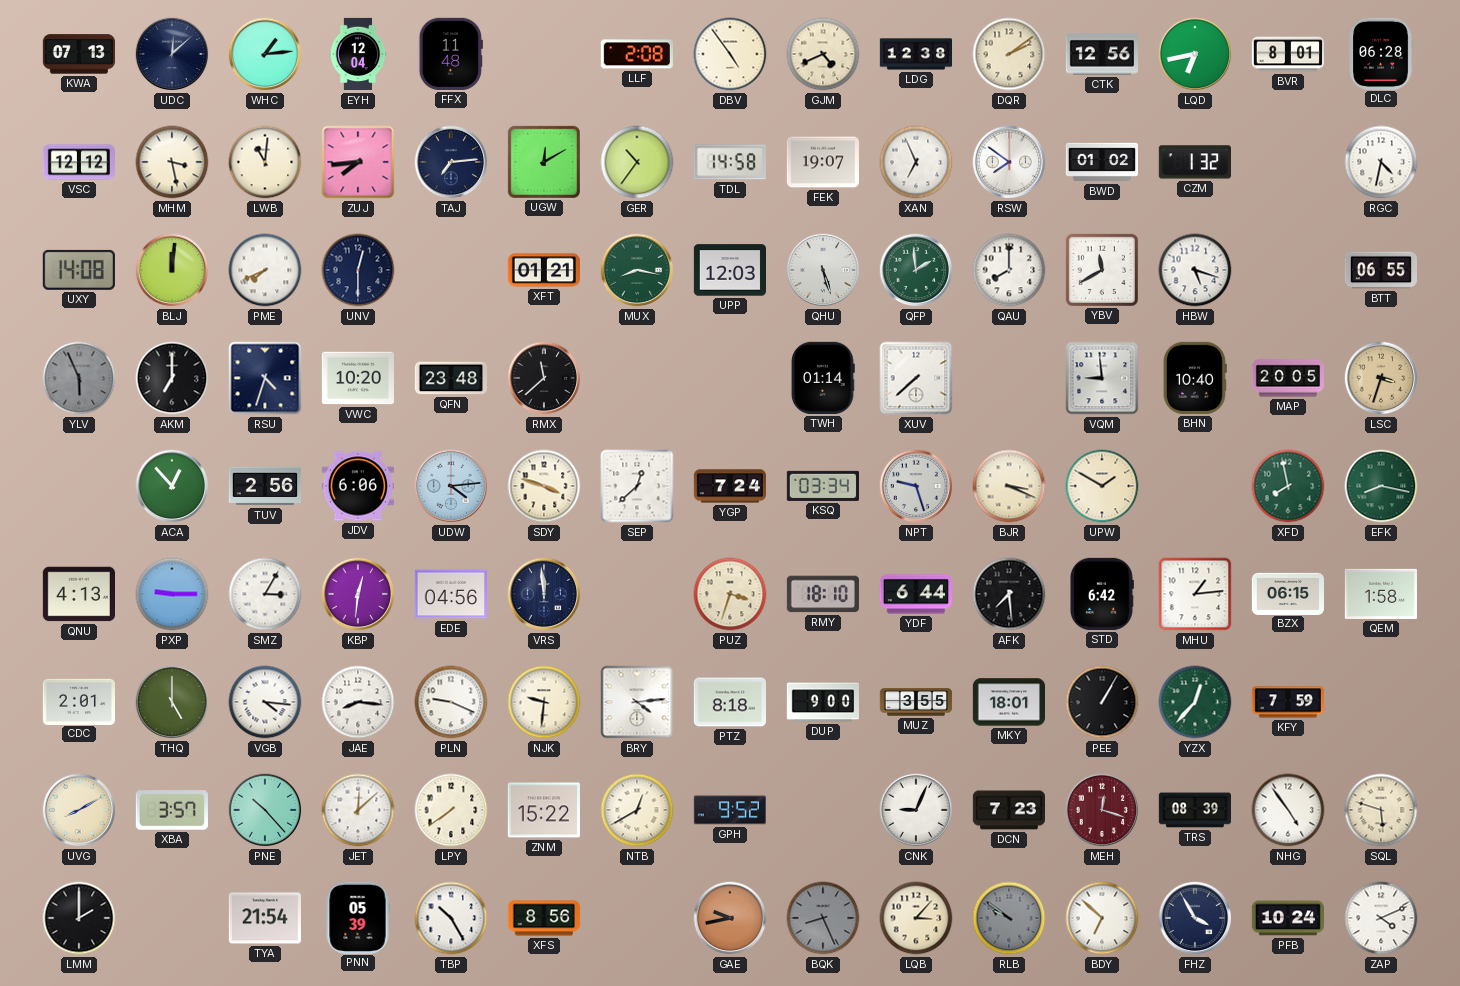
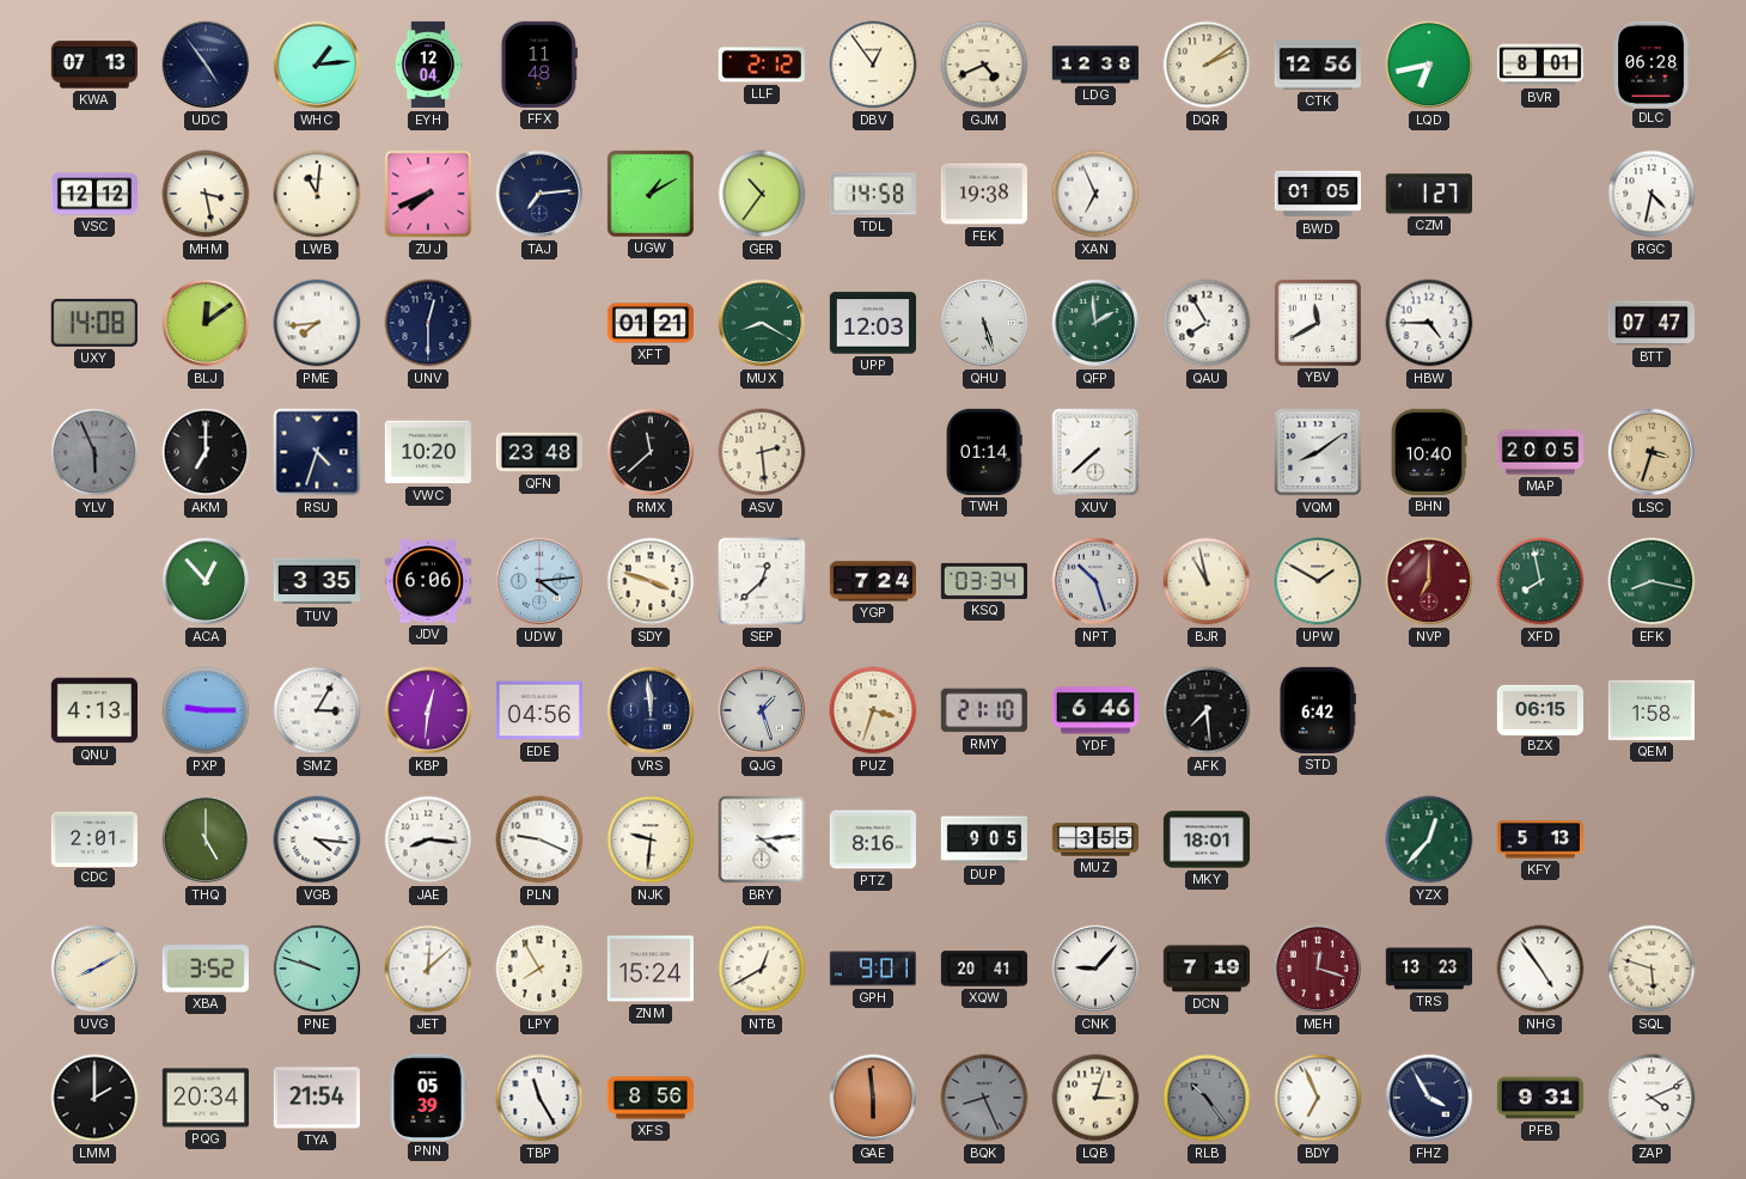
UDC: 12:08 -> 4:54
LLF: 2:08 -> 2:12
DBV: 4:54 -> 12:54
ZUJ: 7:44 -> 7:41
UGW: 12:10 -> 1:10
FEK: 19:07 -> 19:38
RSW: 7:51 -> none
BWD: 01:02 -> 01:05
CZM: 1:32 -> 1:27
BLJ: 12:01 -> 12:09
PME: 7:41 -> 7:44
MUX: 8:17 -> 8:20
QAU: 8:00 -> 7:55
HBW: 5:18 -> 4:45
BTT: 06:55 -> 07:47
ASV: none -> 2:29
VQM: 8:59 -> 8:09
TUV: 2:56 -> 3:35
NPT: 9:27 -> 10:27
BJR: 3:19 -> 10:58
NVP: none -> 7:00
QJG: none -> 1:27
RMY: 18:10 -> 21:10
YDF: 6:44 -> 6:46
MHU: 1:14 -> none
PTZ: 8:18 -> 8:16
DUP: 9:00 -> 9:05
PEE: 1:05 -> none
KFY: 7:59 -> 5:13
XBA: 3:57 -> 3:52
PNE: 10:23 -> 9:48
LPY: 7:39 -> 7:55
ZNM: 15:22 -> 15:24
GPH: 9:52 -> 9:01
XQW: none -> 20:41
CNK: 9:04 -> 9:07
DCN: 7:23 -> 7:19
TRS: 08:39 -> 13:23
PQG: none -> 20:34
TBP: 10:25 -> 11:25
GAE: 9:43 -> 5:59
LQB: 3:07 -> 3:03
RLB: 9:51 -> 10:24
BDY: 6:52 -> 6:56
PFB: 10:24 -> 9:31
